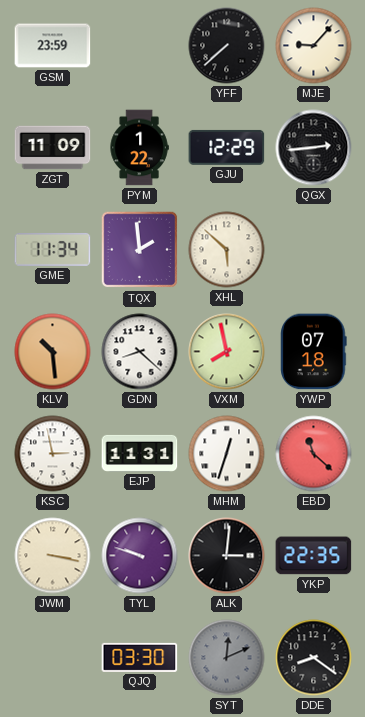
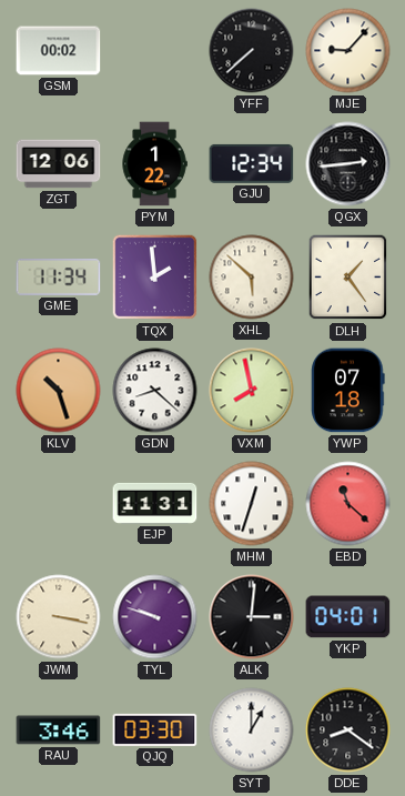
GSM: 23:59 -> 00:02
ZGT: 11:09 -> 12:06
GJU: 12:29 -> 12:34
DLH: none -> 1:24
KLV: 10:29 -> 10:27
KSC: 2:58 -> none
YKP: 22:35 -> 04:01
RAU: none -> 3:46
SYT: 12:11 -> 1:00
SYT dial: grey -> white
